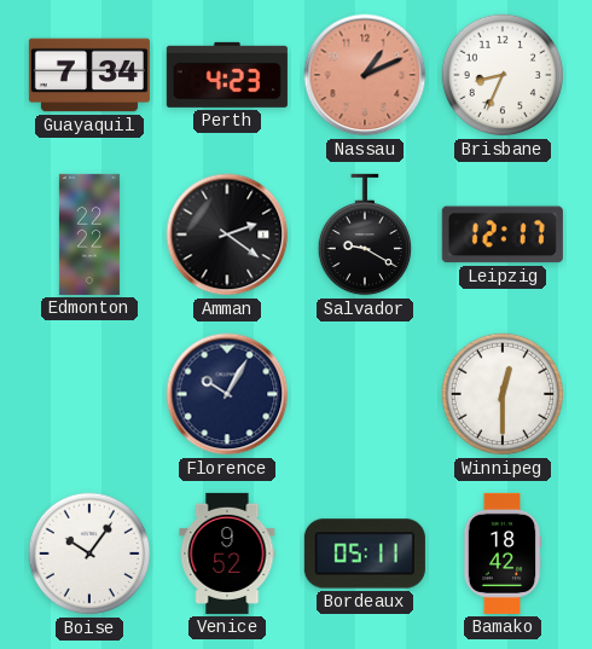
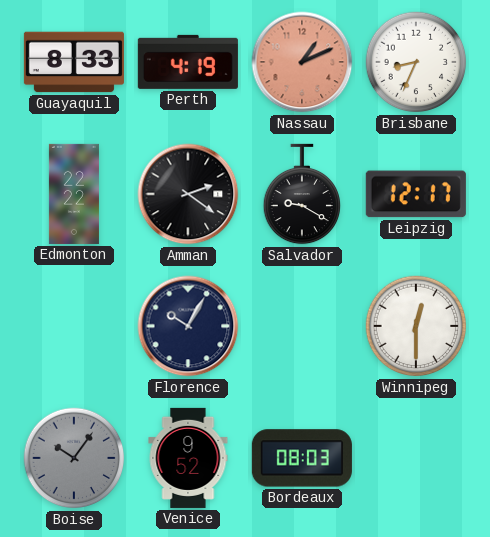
Guayaquil: 7:34 -> 8:33
Perth: 4:23 -> 4:19
Boise dial: white -> grey
Bordeaux: 05:11 -> 08:03
Bamako: 18:42 -> none
